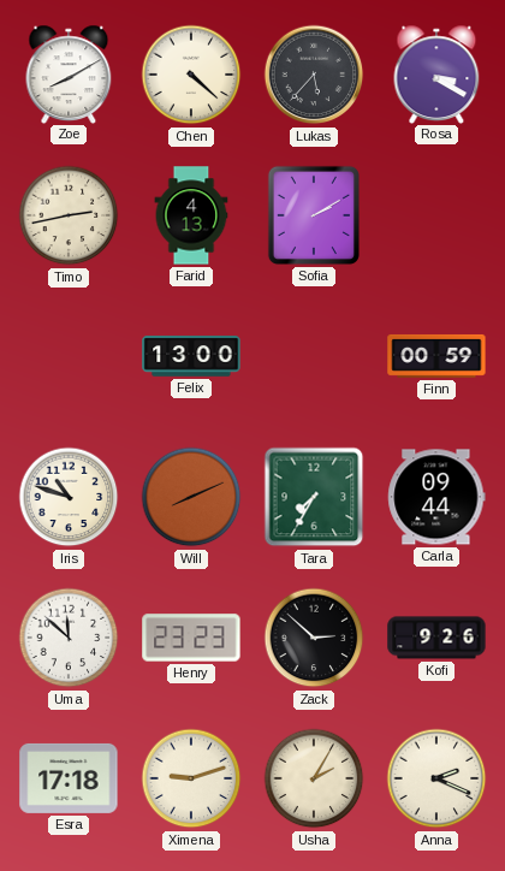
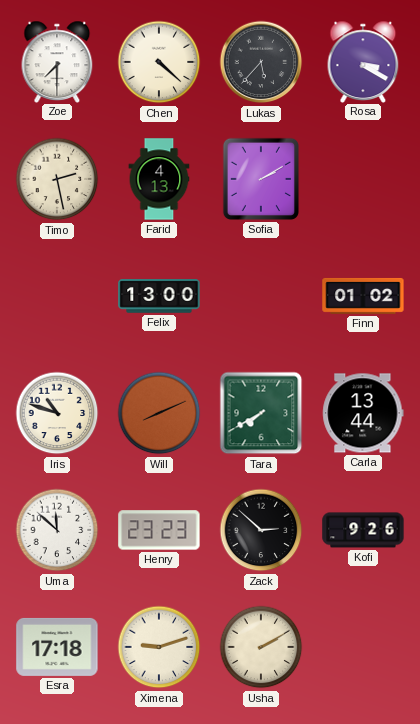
Zoe: 8:10 -> 7:30
Timo: 2:43 -> 2:28
Finn: 00:59 -> 01:02
Tara: 7:35 -> 7:40
Carla: 09:44 -> 13:44
Usha: 2:05 -> 2:10
Anna: 2:19 -> none
